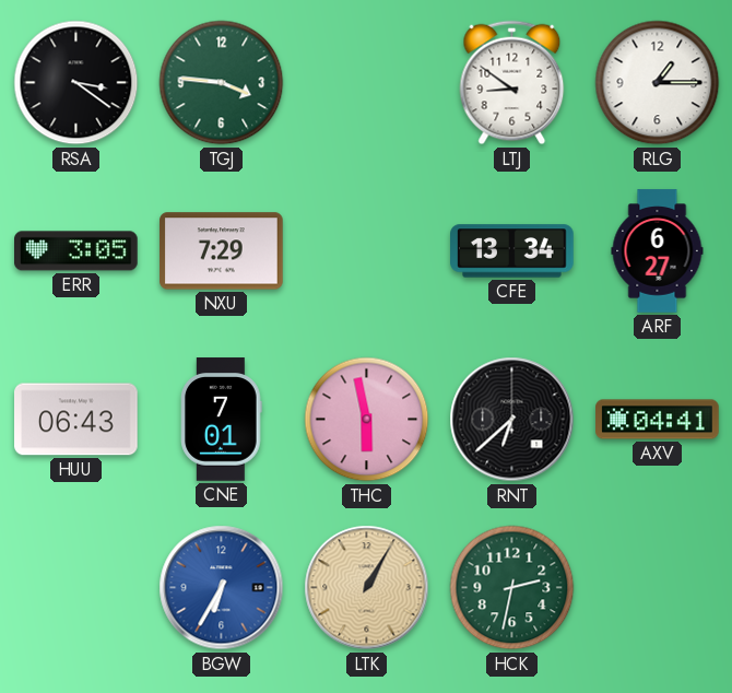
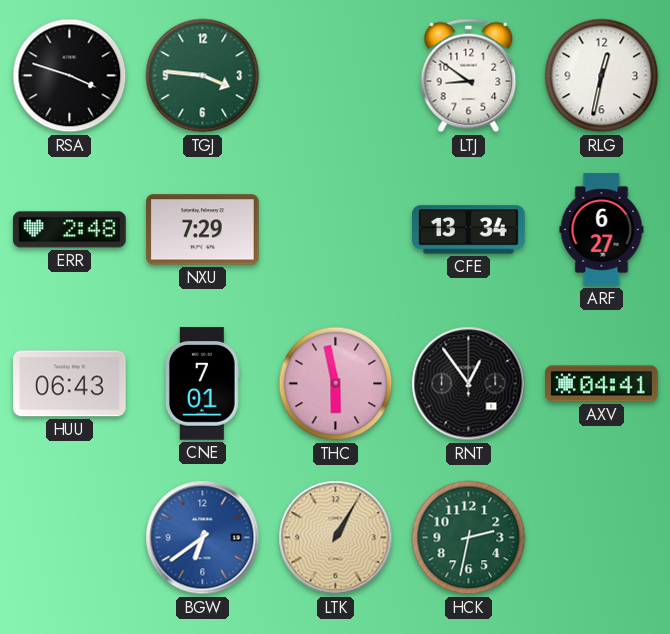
RSA: 3:21 -> 3:48
RLG: 1:15 -> 12:32
ERR: 3:05 -> 2:48
RNT: 6:38 -> 12:54
BGW: 6:35 -> 6:39
